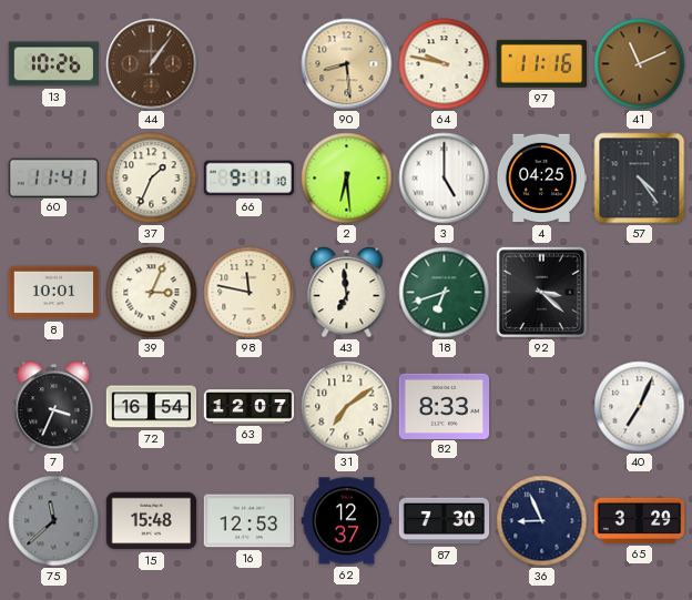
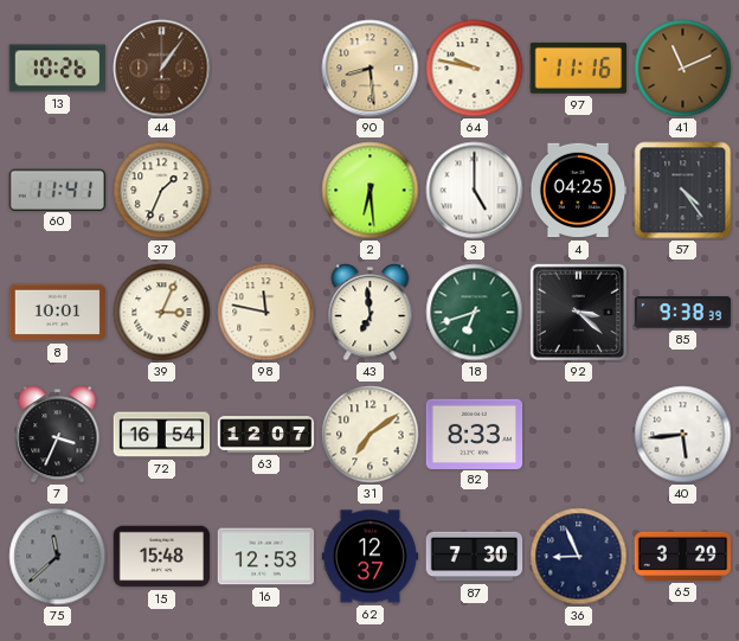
66: 9:11 -> none
85: none -> 9:38
40: 7:04 -> 5:44
